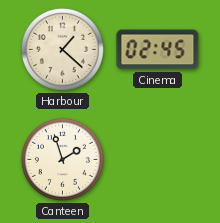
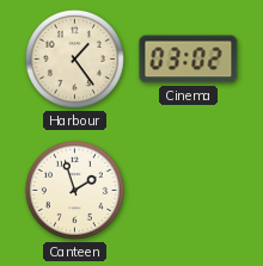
Harbour: 1:22 -> 1:24
Cinema: 02:45 -> 03:02
